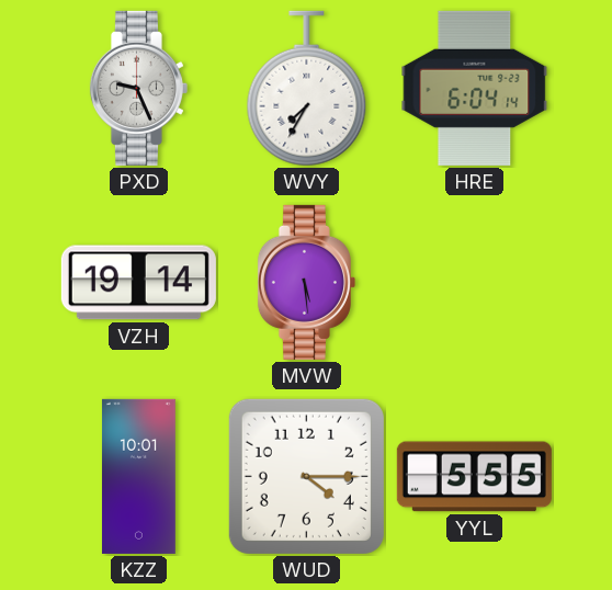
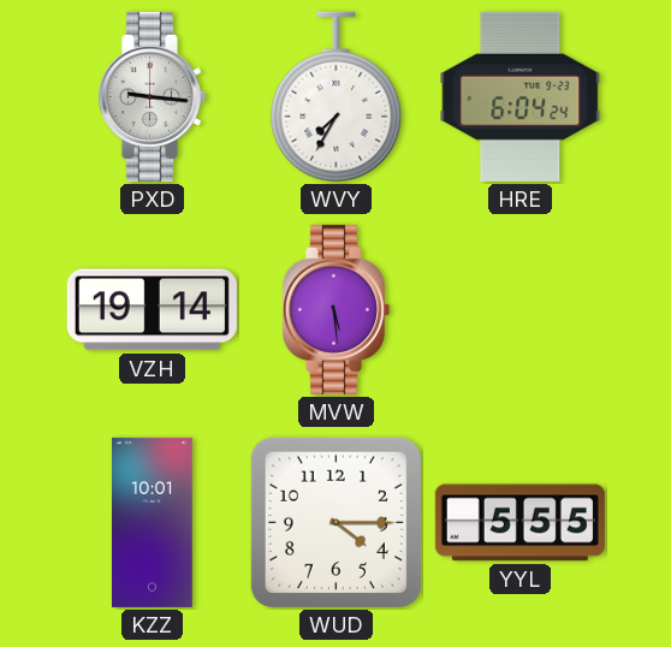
PXD: 9:26 -> 9:16
HRE: 6:04:14 -> 6:04:24
